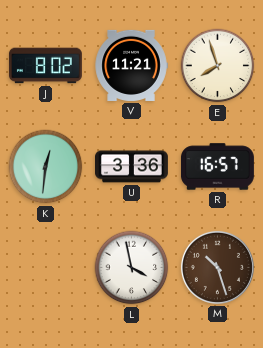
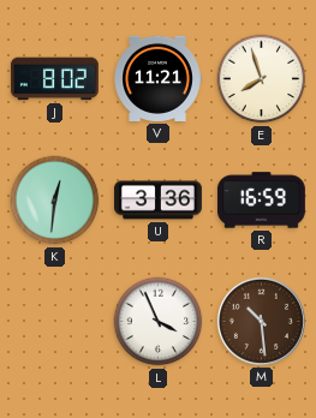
R: 16:57 -> 16:59
L: 3:58 -> 3:56
M: 10:27 -> 10:29
